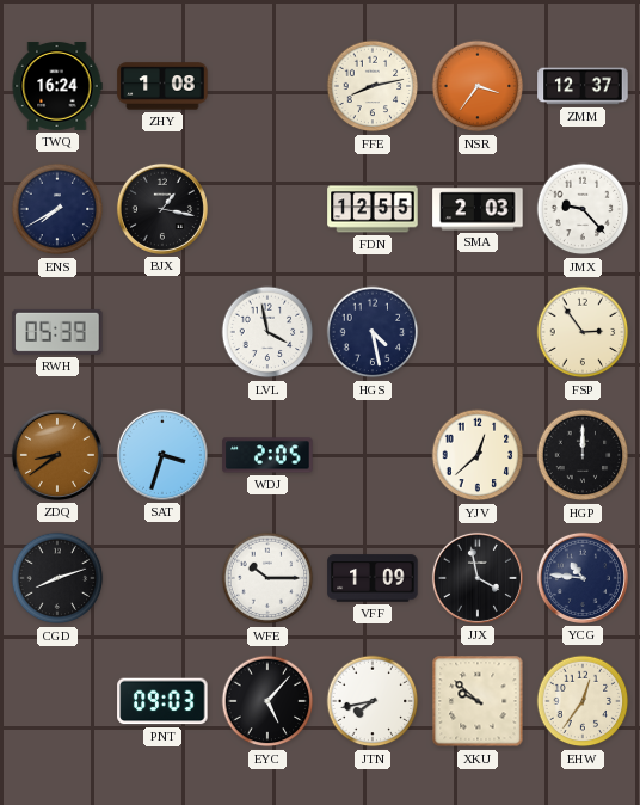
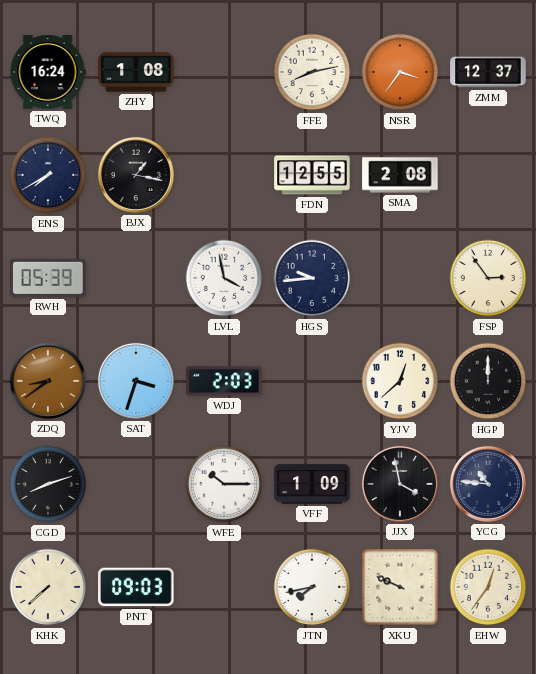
SMA: 2:03 -> 2:08
JMX: 9:23 -> none
HGS: 4:28 -> 9:44
WDJ: 2:05 -> 2:03
KHK: none -> 7:38
EYC: 5:07 -> none
XKU: 9:52 -> 9:49
